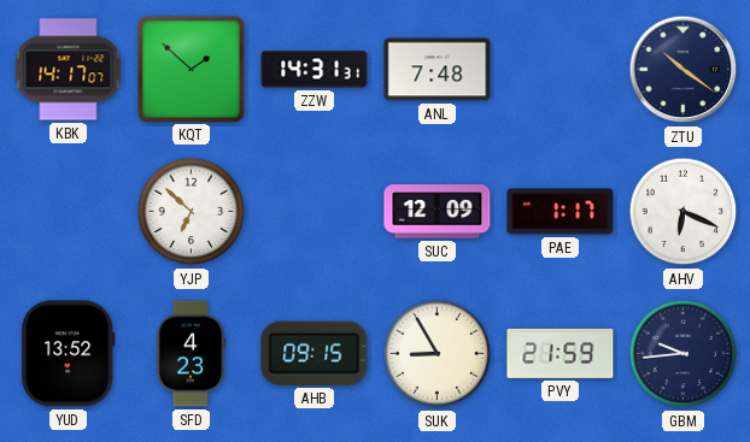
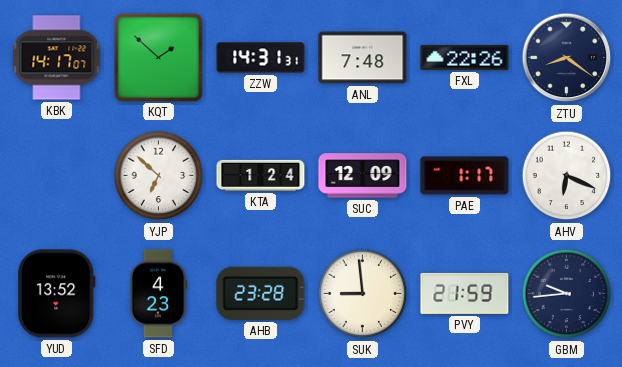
FXL: none -> 22:26
ZTU: 10:21 -> 8:21
KTA: none -> 1:24
AHB: 09:15 -> 23:28
SUK: 8:55 -> 8:59
